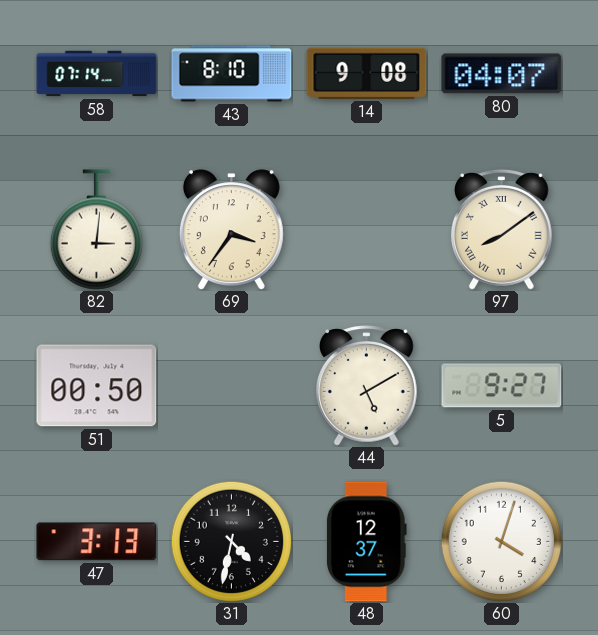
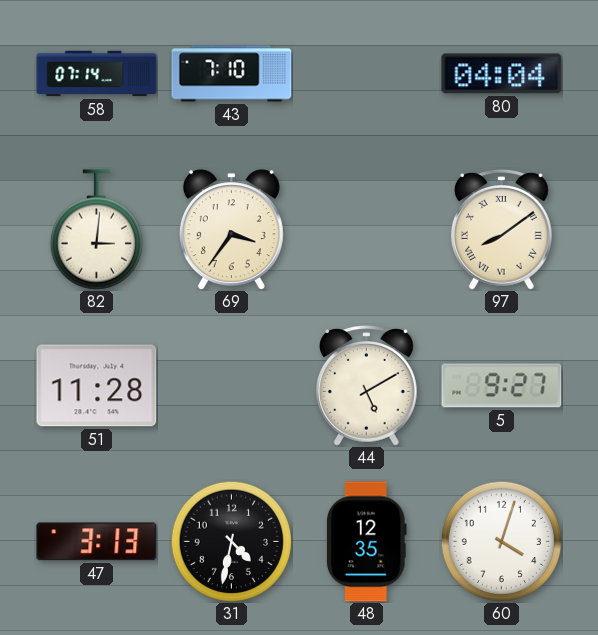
43: 8:10 -> 7:10
14: 9:08 -> none
80: 04:07 -> 04:04
51: 00:50 -> 11:28
48: 12:37 -> 12:35
